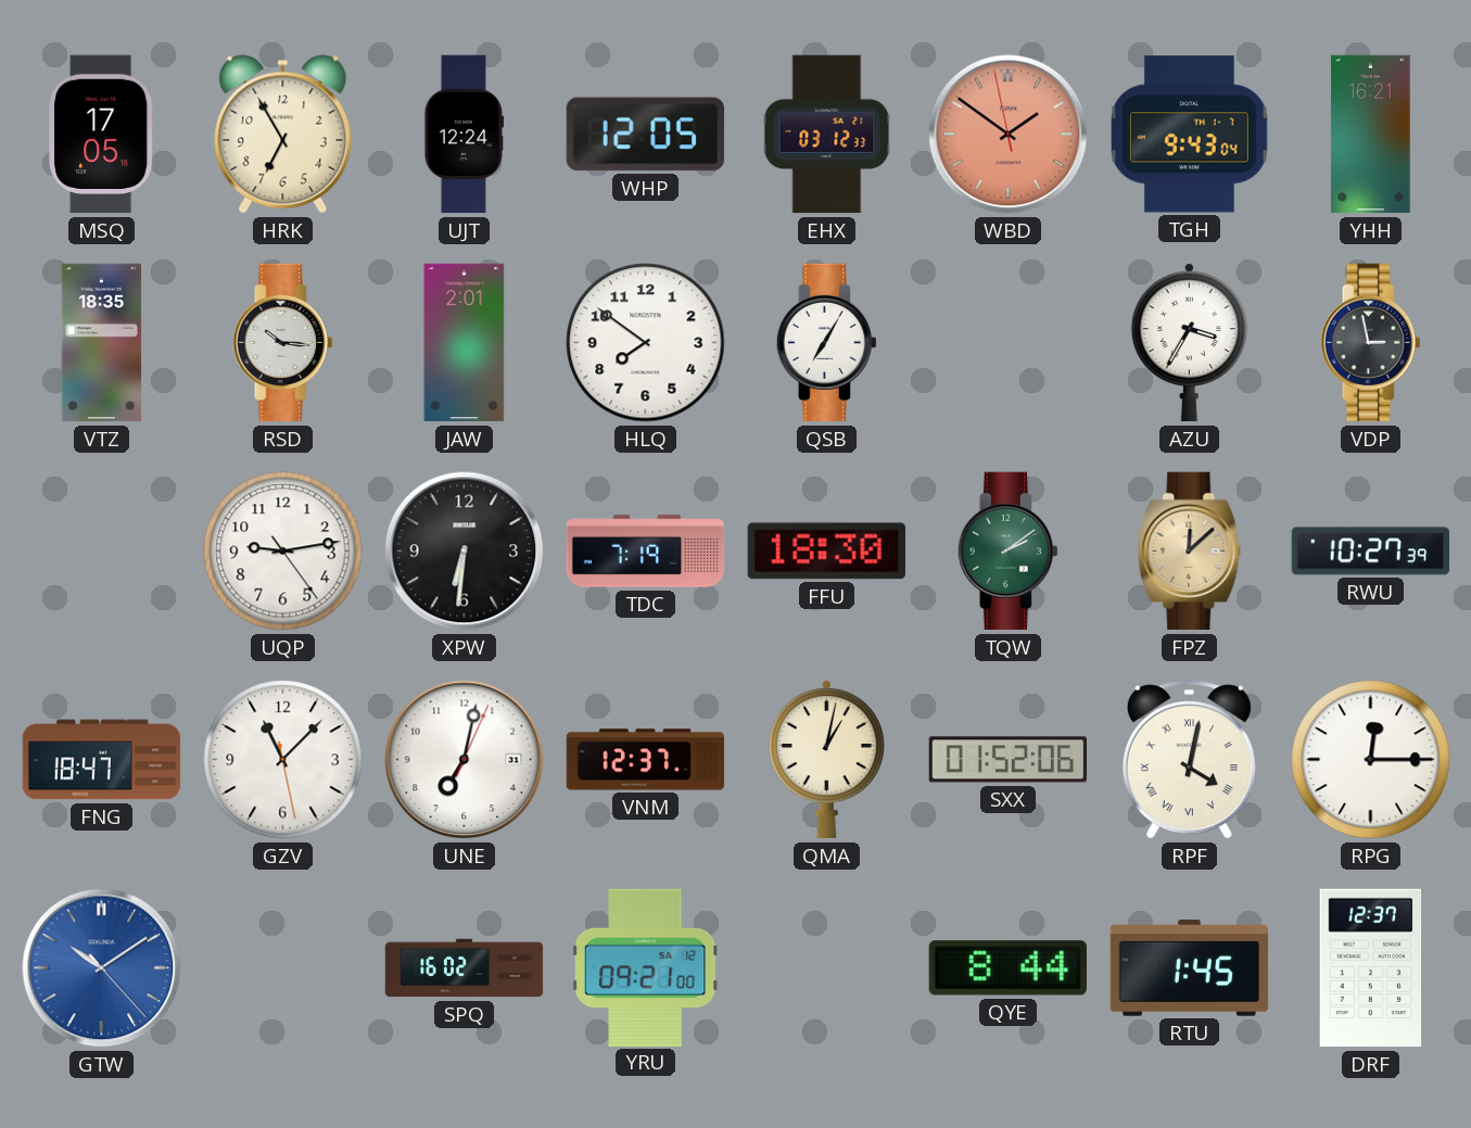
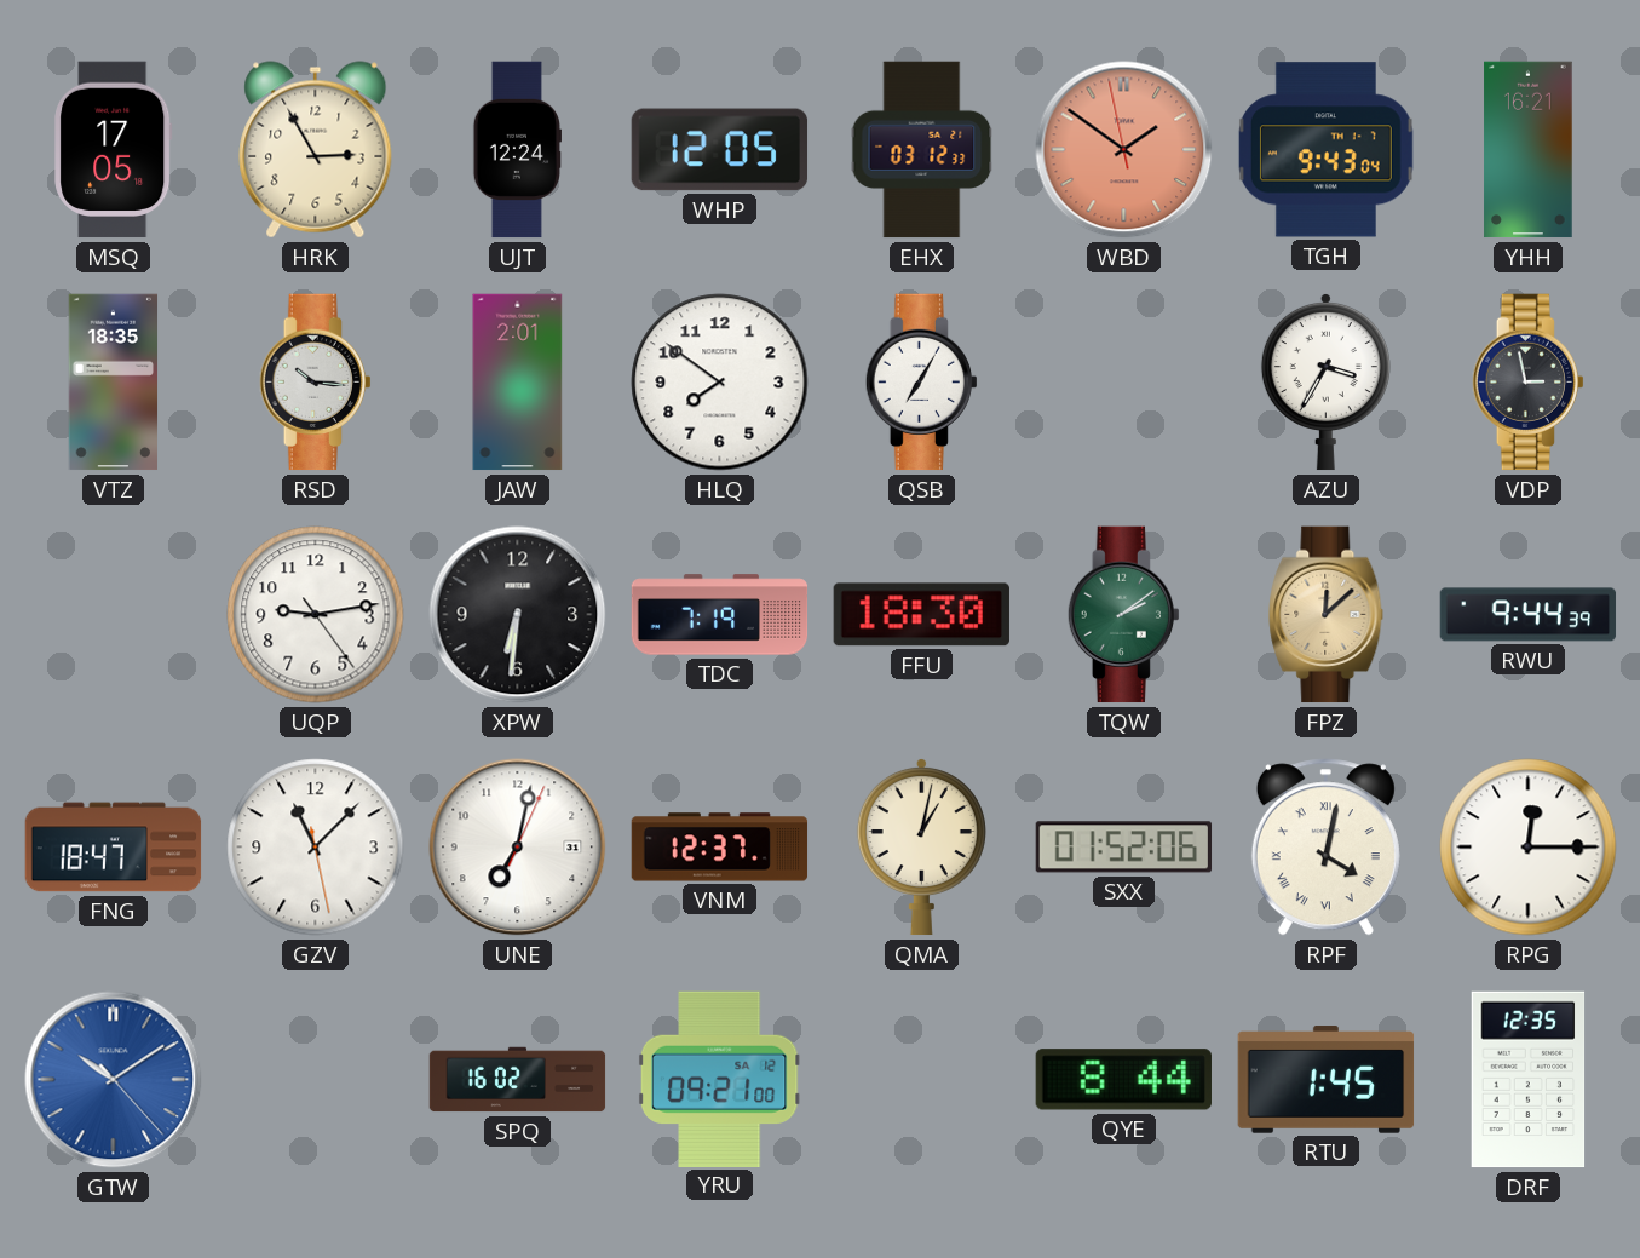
HRK: 6:55 -> 2:55
RWU: 10:27 -> 9:44
DRF: 12:37 -> 12:35
